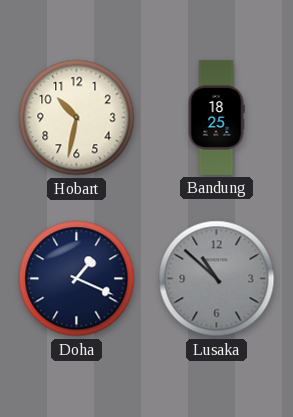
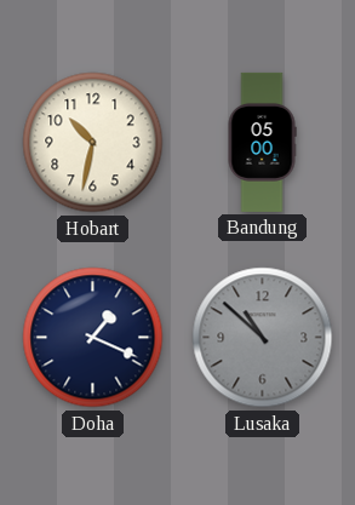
Bandung: 18:25 -> 05:00
